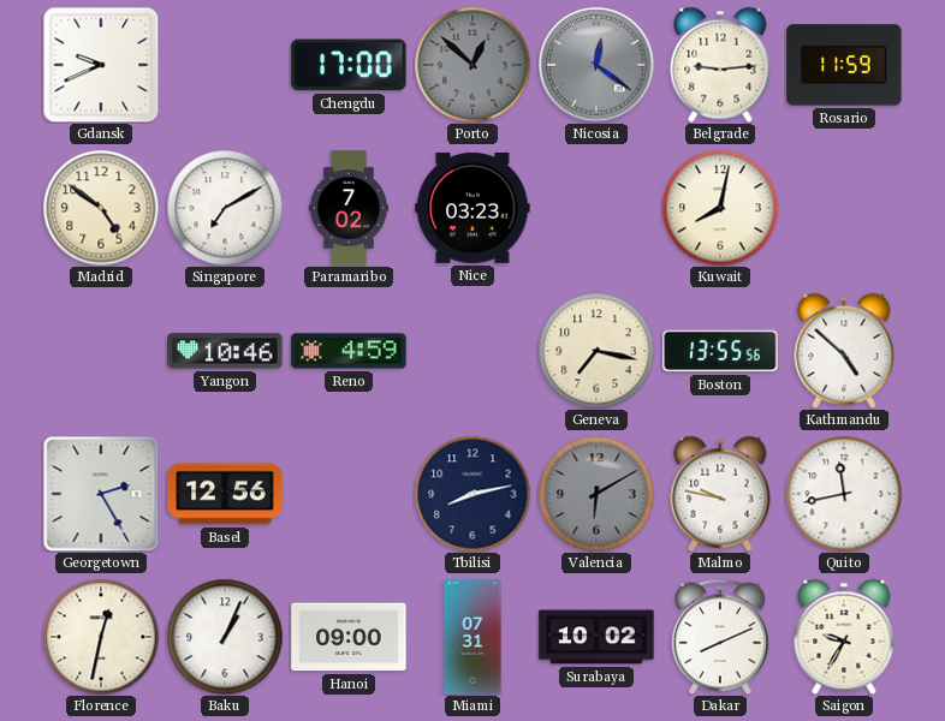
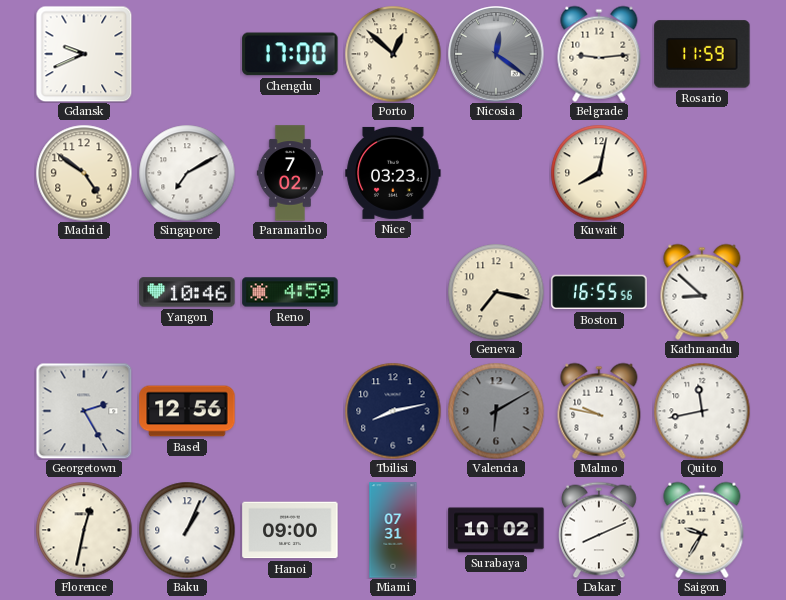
Porto dial: grey -> cream
Boston: 13:55 -> 16:55
Kathmandu: 4:52 -> 8:52
